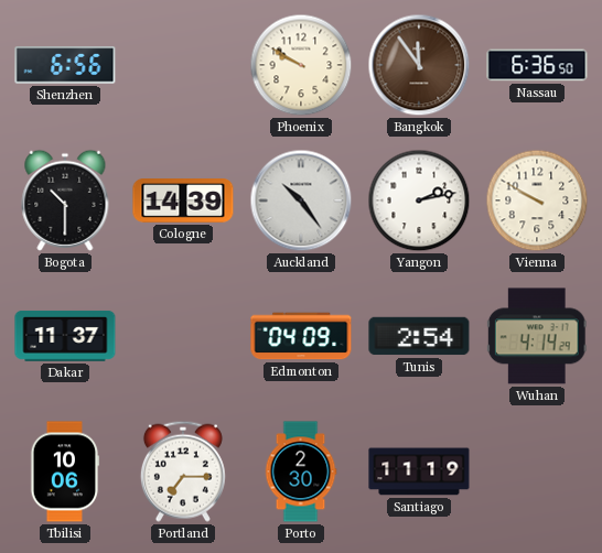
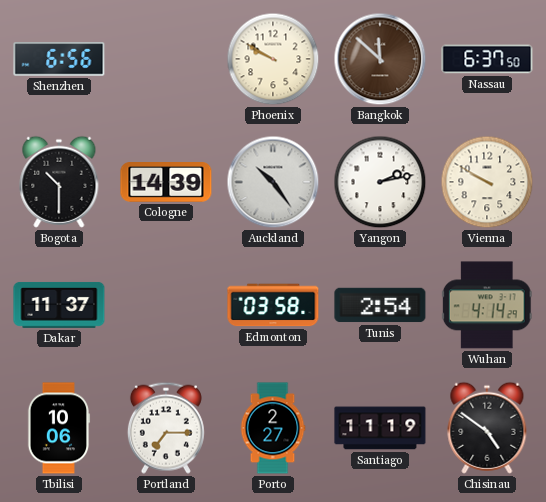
Bangkok: 11:54 -> 11:52
Nassau: 6:36 -> 6:37
Edmonton: 04:09 -> 03:58
Porto: 2:30 -> 2:27
Chisinau: none -> 4:51
